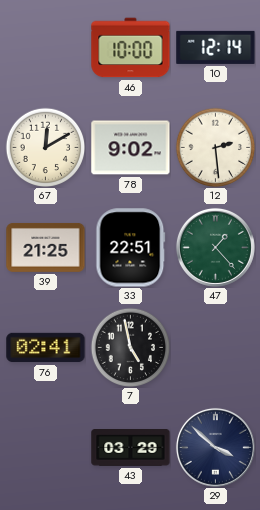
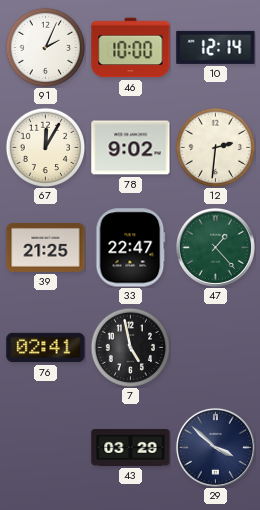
91: none -> 2:04
67: 12:10 -> 12:05
12: 2:29 -> 2:31
33: 22:51 -> 22:47
